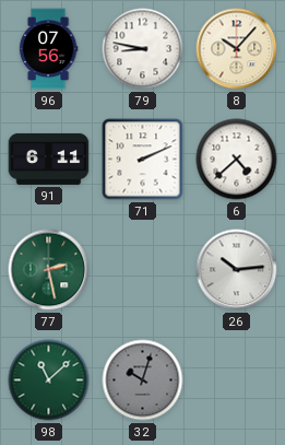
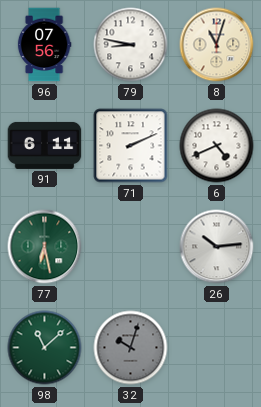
8: 10:07 -> 11:03
6: 4:38 -> 4:41
77: 2:28 -> 6:28
